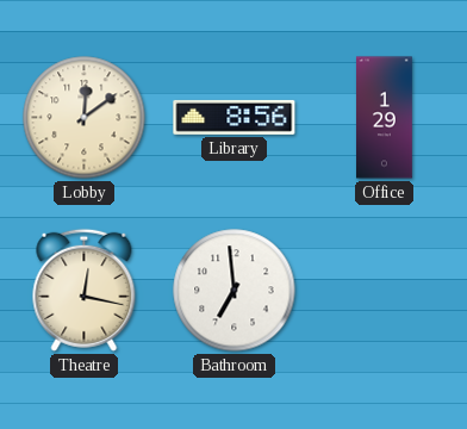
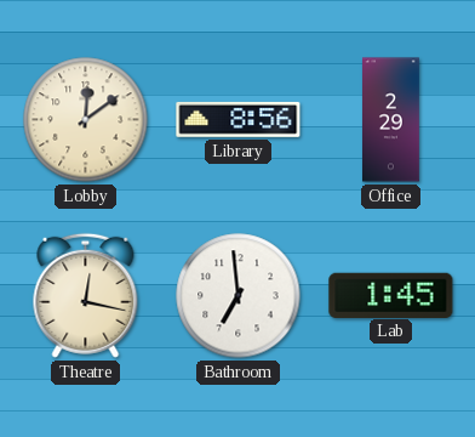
Office: 1:29 -> 2:29
Lab: none -> 1:45
